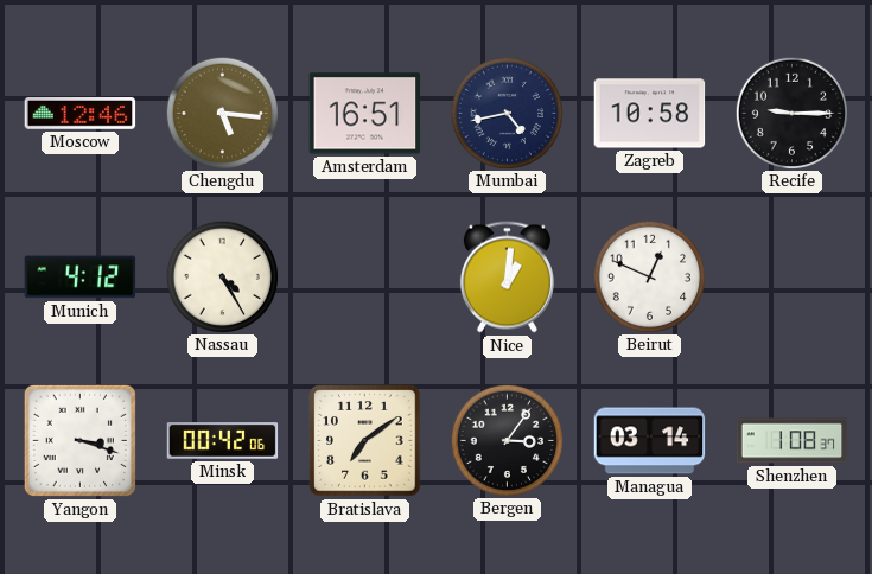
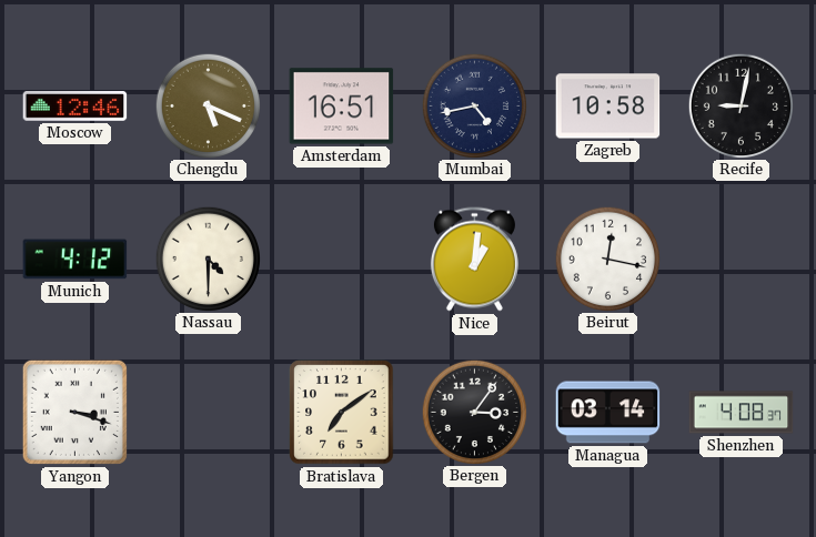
Chengdu: 5:16 -> 5:19
Recife: 9:15 -> 9:02
Nassau: 4:25 -> 4:30
Beirut: 12:49 -> 12:17
Minsk: 00:42 -> none
Shenzhen: 1:08 -> 4:08
